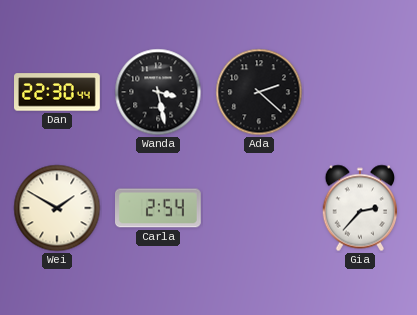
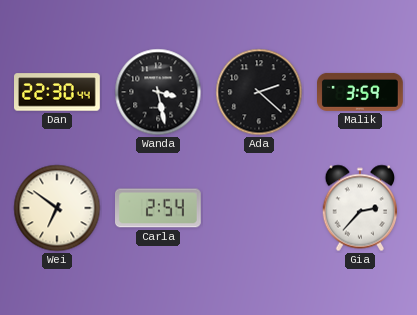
Malik: none -> 3:59
Wei: 1:50 -> 6:51
